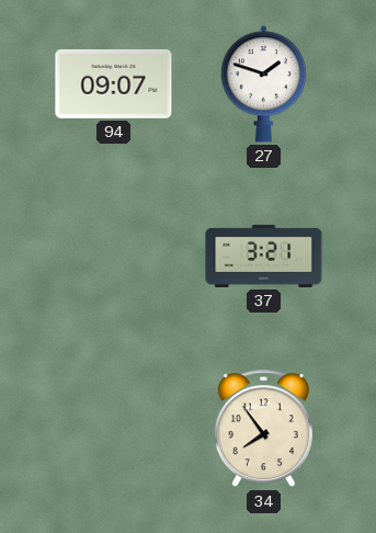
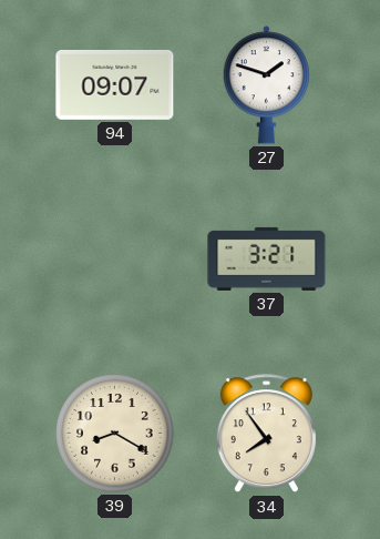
39: none -> 8:20
